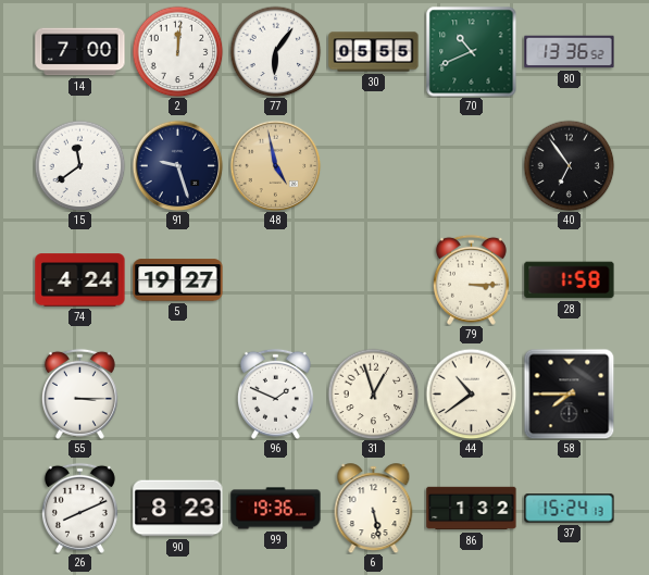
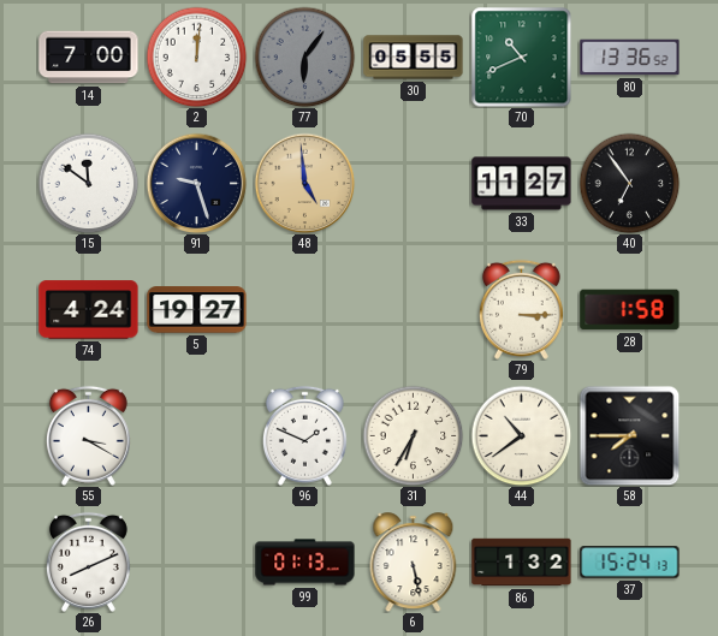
77 dial: white -> grey
15: 11:39 -> 11:51
48: 4:58 -> 4:59
33: none -> 11:27
55: 3:15 -> 3:20
31: 12:57 -> 6:35
90: 8:23 -> none
99: 19:36 -> 01:13
